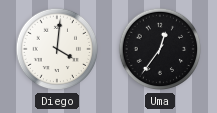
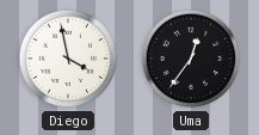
Diego: 4:01 -> 3:58
